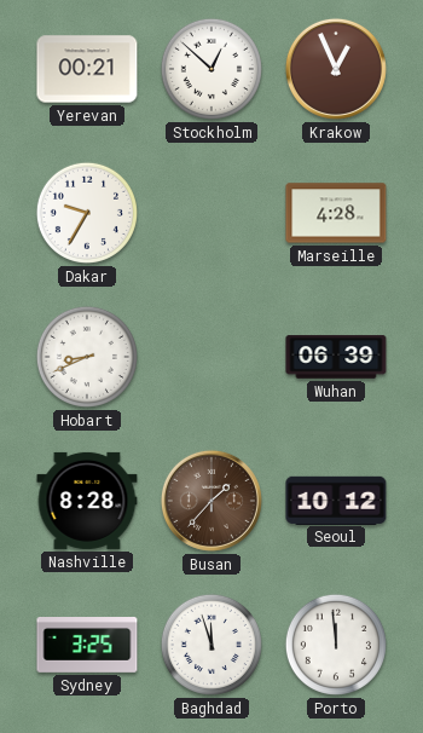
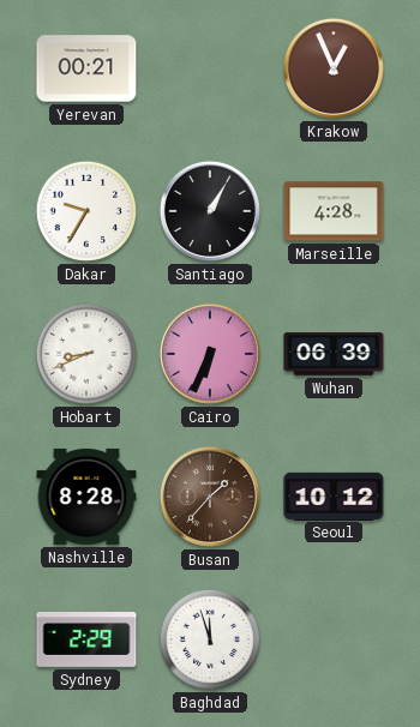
Stockholm: 12:52 -> none
Santiago: none -> 1:05
Cairo: none -> 6:34
Sydney: 3:25 -> 2:29
Porto: 11:59 -> none
